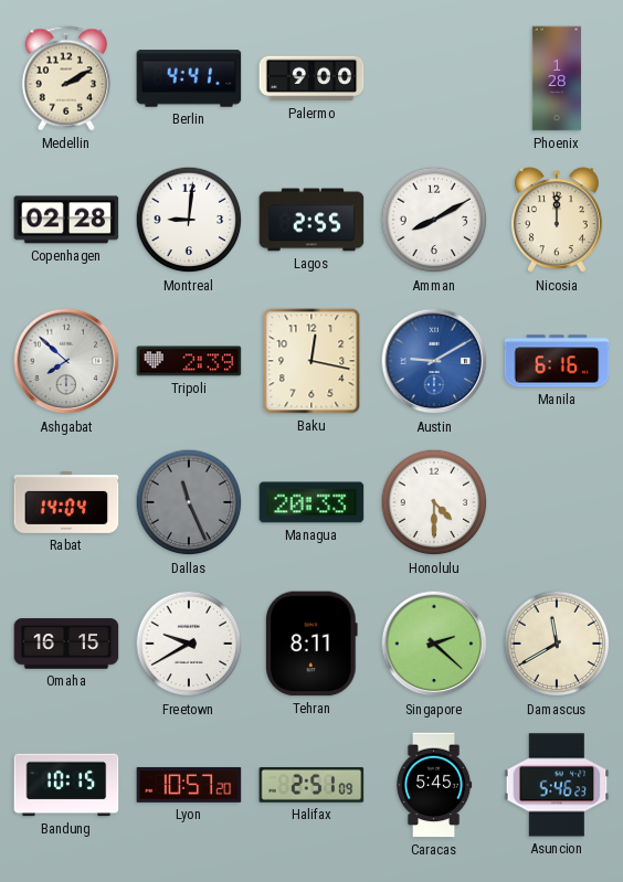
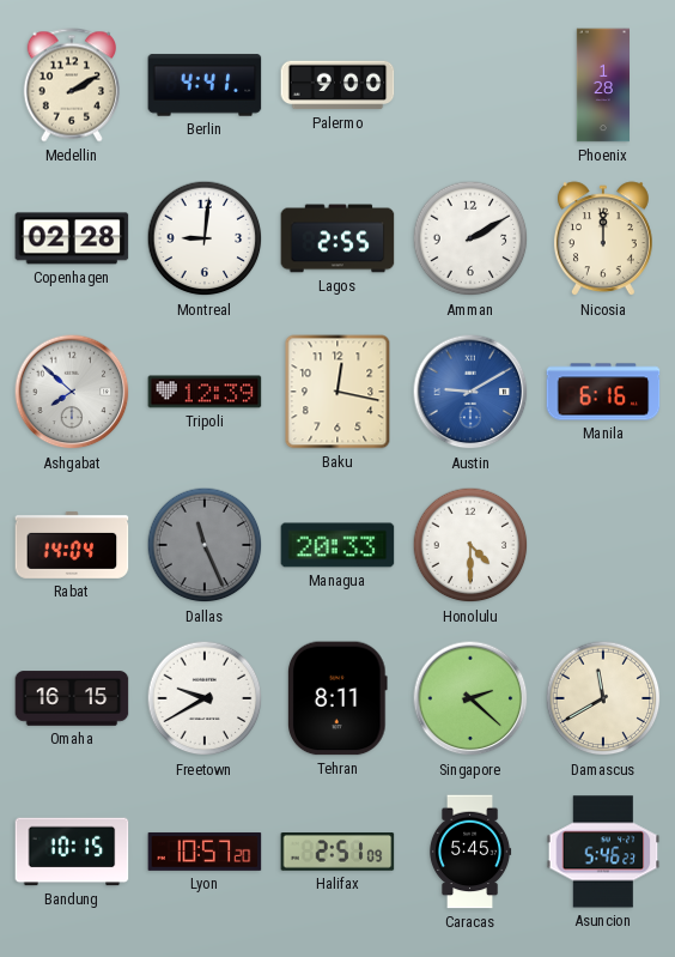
Amman: 8:10 -> 2:10
Tripoli: 2:39 -> 12:39
